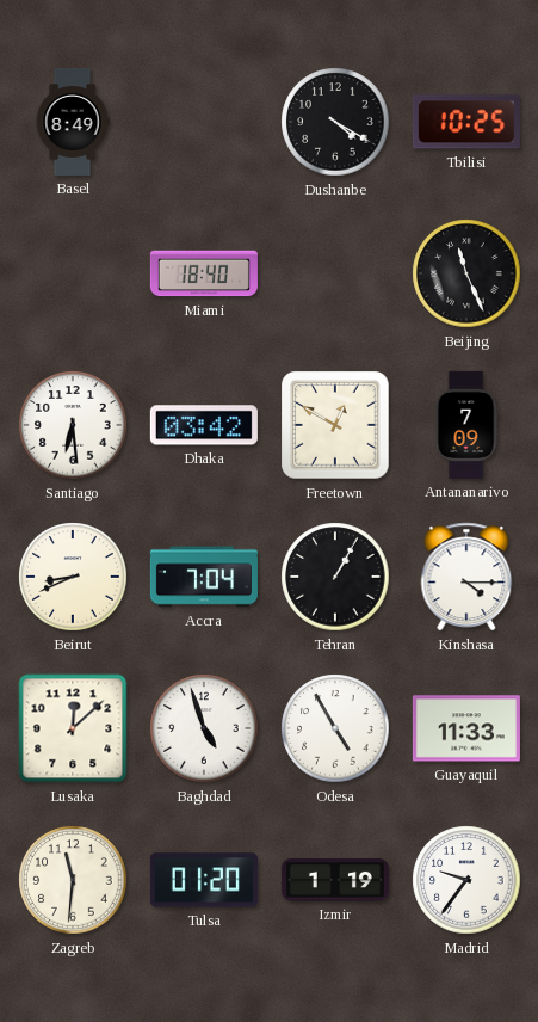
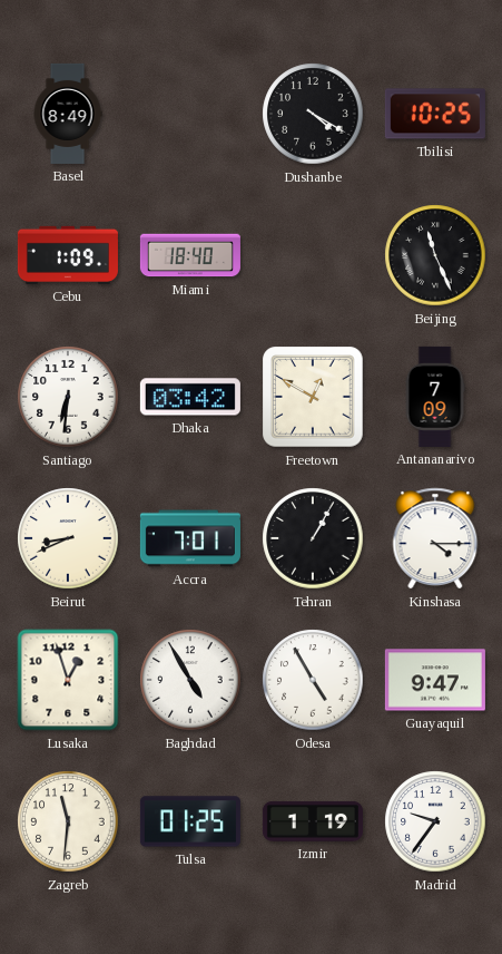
Cebu: none -> 1:09
Santiago: 6:29 -> 6:31
Accra: 7:04 -> 7:01
Lusaka: 12:08 -> 12:57
Baghdad: 4:57 -> 4:55
Guayaquil: 11:33 -> 9:47
Tulsa: 01:20 -> 01:25
